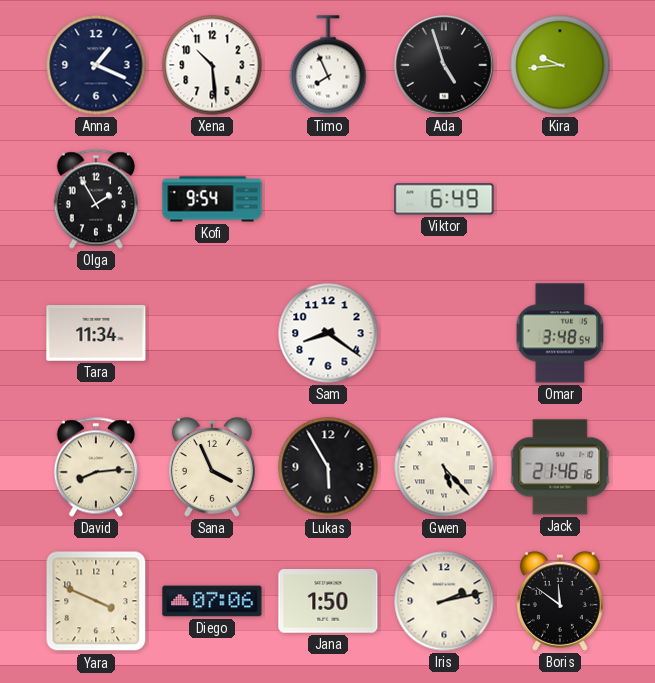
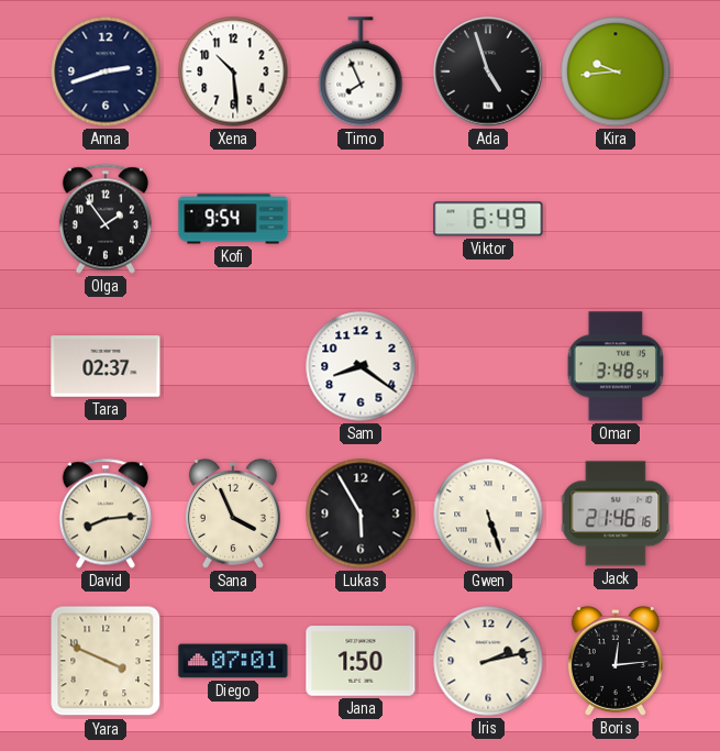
Anna: 1:19 -> 2:42
Olga: 1:55 -> 1:54
Tara: 11:34 -> 02:37
Gwen: 5:23 -> 5:27
Diego: 07:06 -> 07:01
Boris: 11:51 -> 12:14
